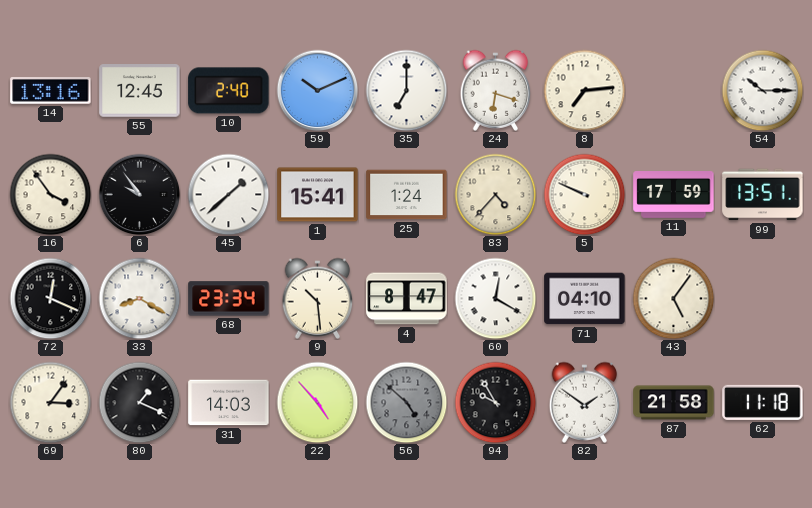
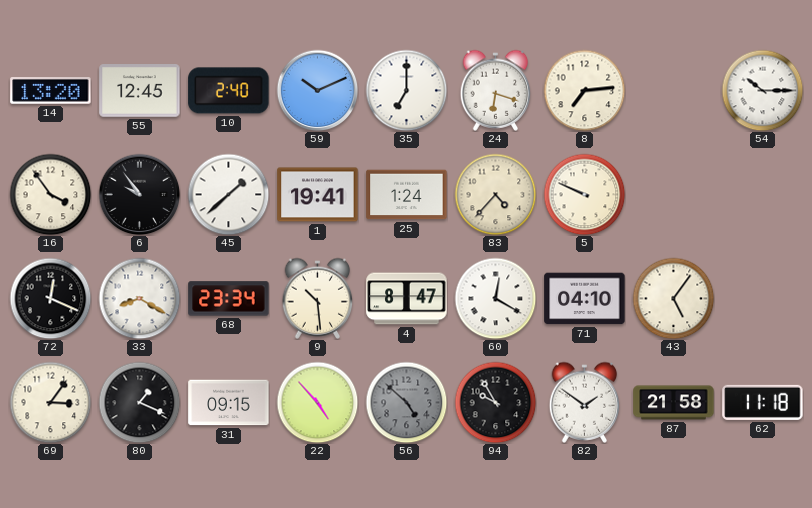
14: 13:16 -> 13:20
1: 15:41 -> 19:41
11: 17:59 -> none
99: 13:51 -> none
31: 14:03 -> 09:15
